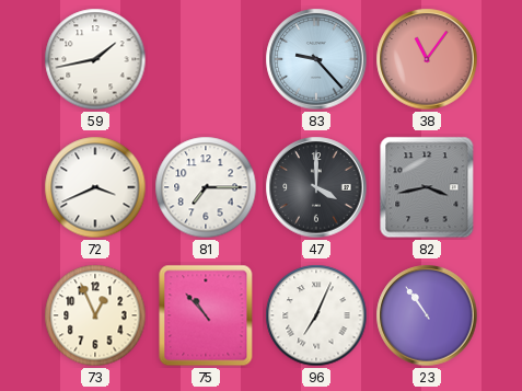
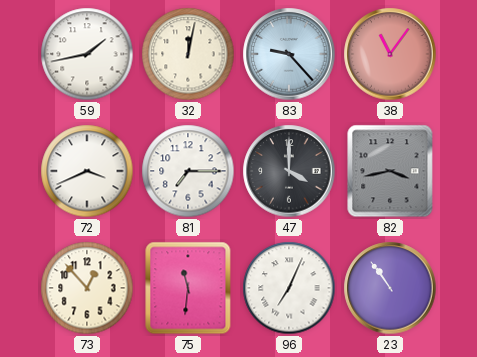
32: none -> 12:02
73: 12:56 -> 12:53
75: 10:53 -> 11:31
